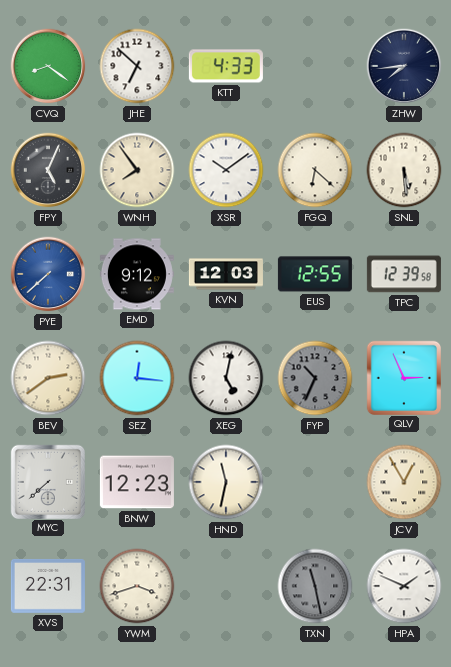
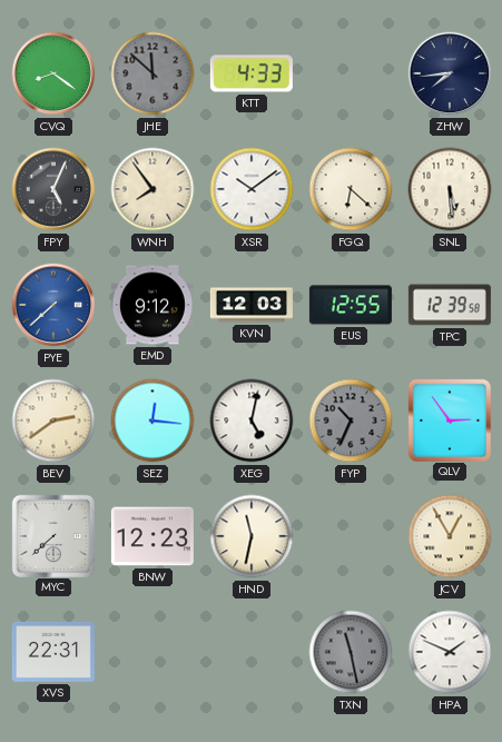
JHE: 6:52 -> 11:52
JHE dial: white -> grey
QLV: 2:56 -> 2:54
YWM: 3:42 -> none
